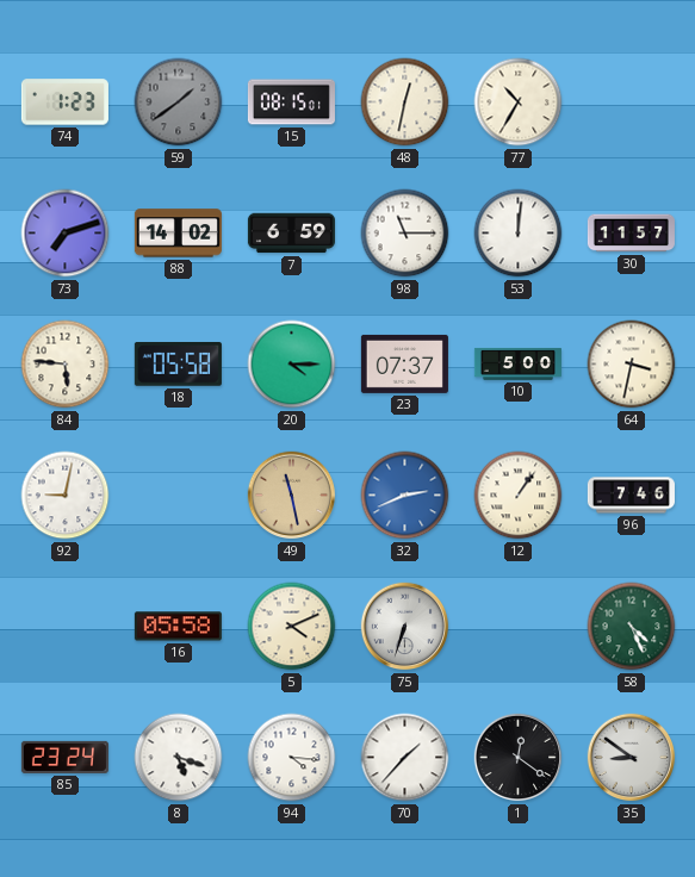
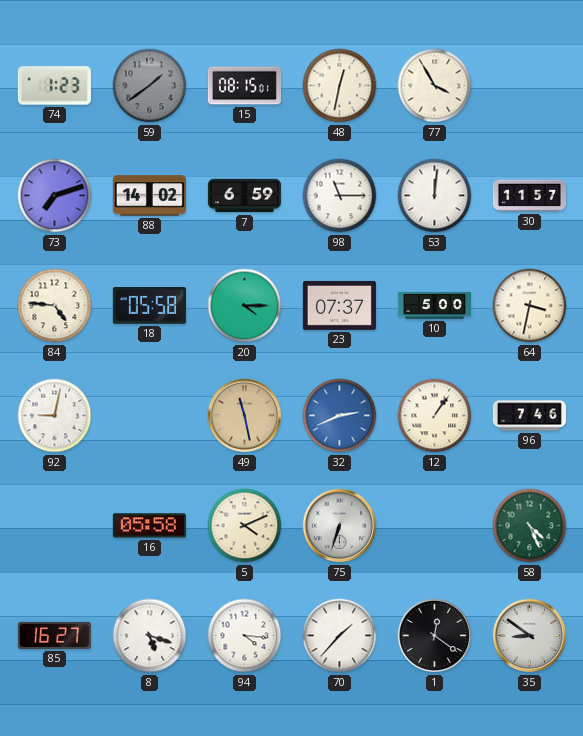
77: 10:35 -> 3:55
84: 5:46 -> 4:46
85: 23:24 -> 16:27
